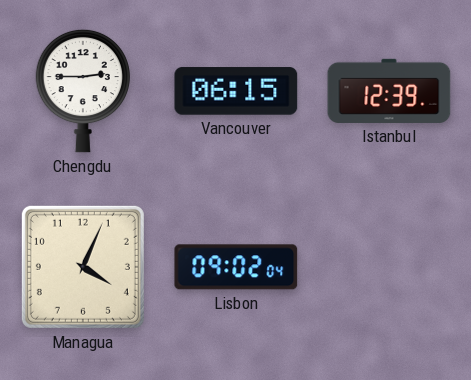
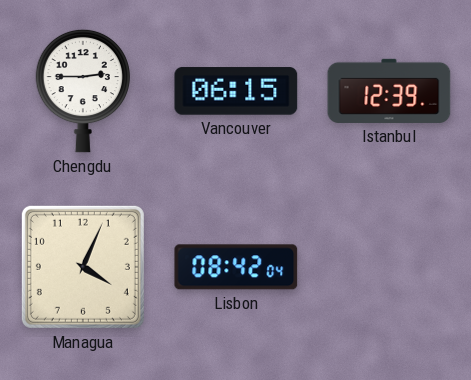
Lisbon: 09:02 -> 08:42
